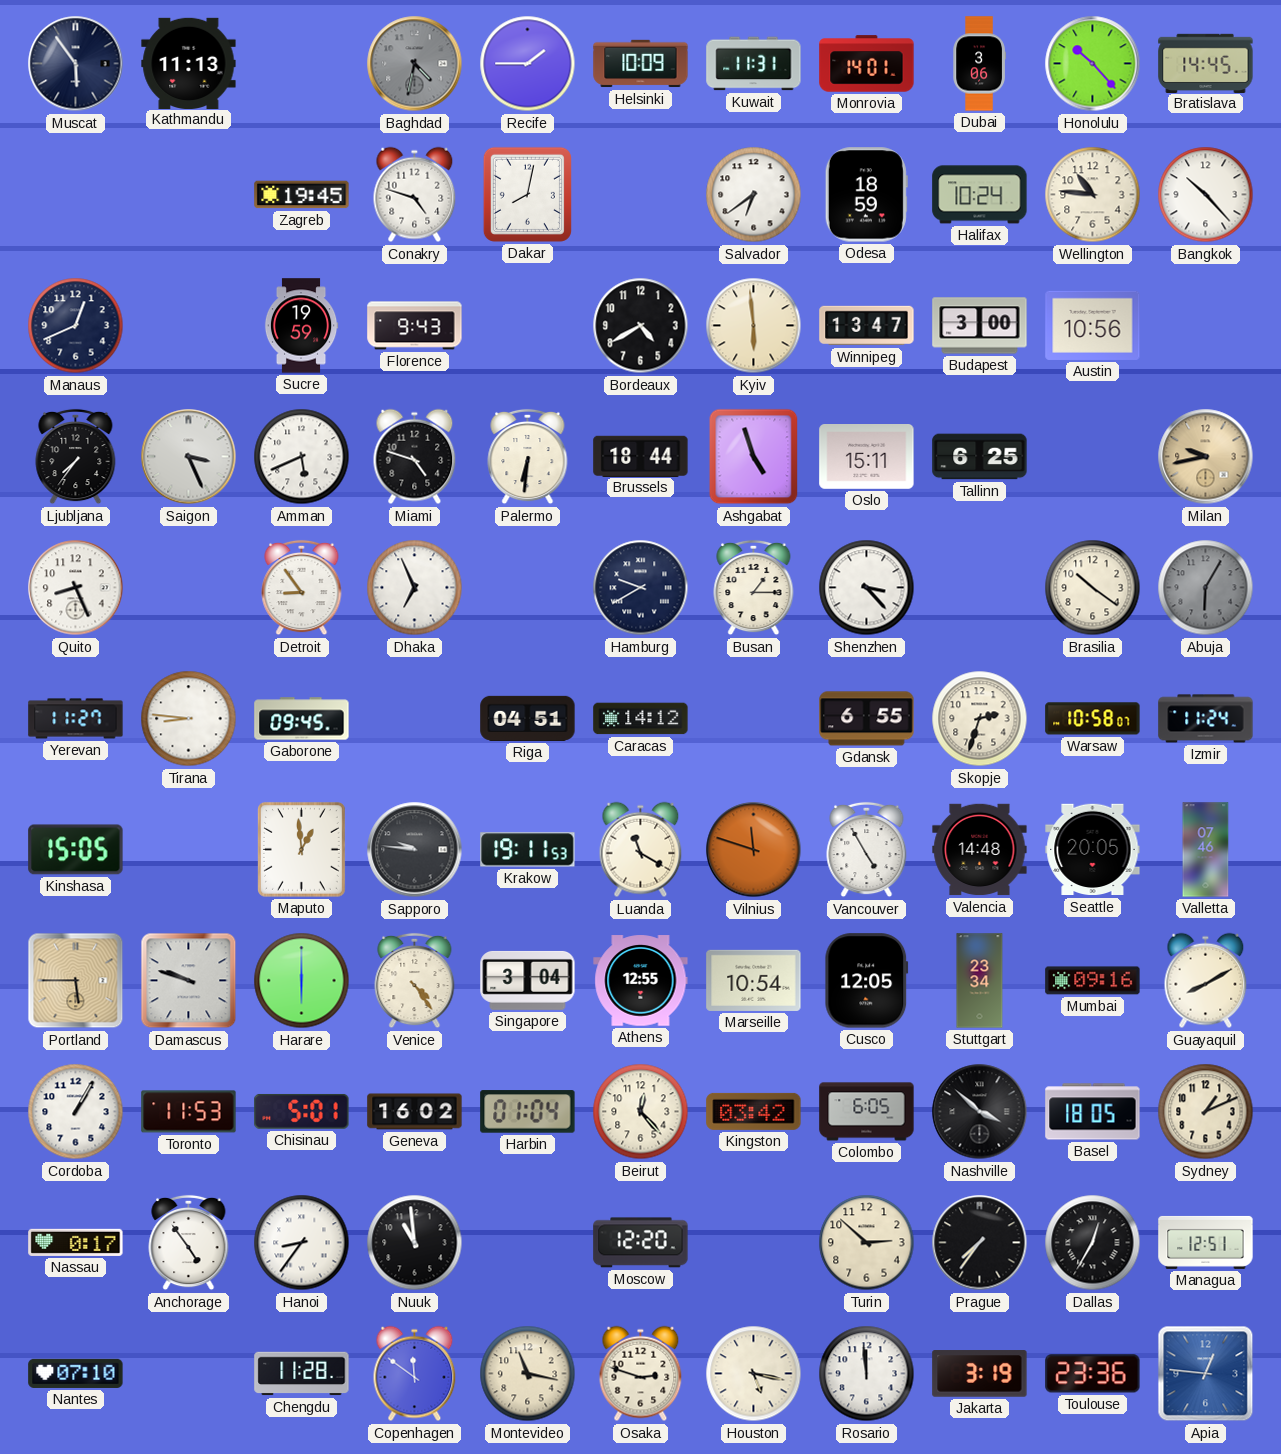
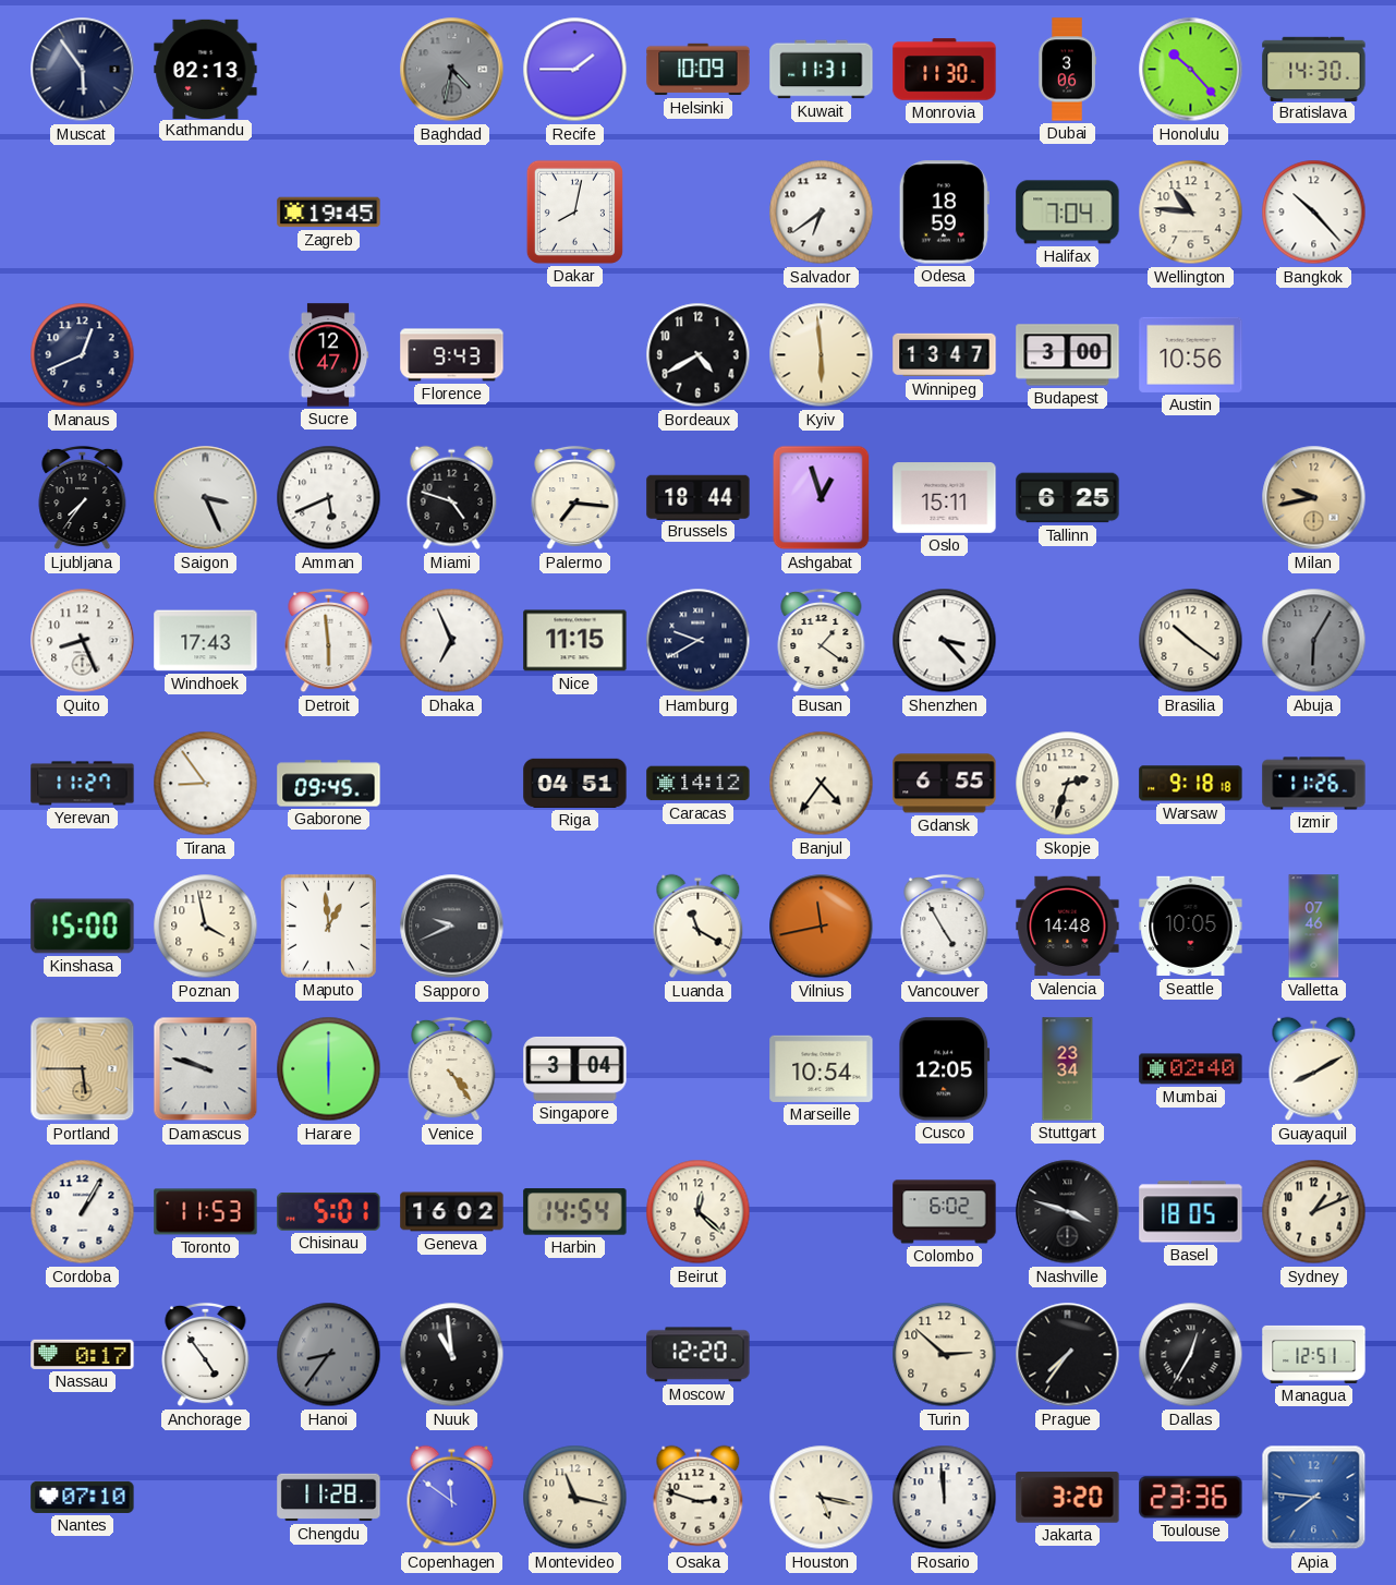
Kathmandu: 11:13 -> 02:13
Monrovia: 14:01 -> 11:30
Bratislava: 14:45 -> 14:30
Conakry: 4:48 -> none
Halifax: 10:24 -> 7:04
Sucre: 19:59 -> 12:47
Palermo: 6:31 -> 7:16
Ashgabat: 4:57 -> 12:57
Windhoek: none -> 17:43
Detroit: 8:54 -> 5:59
Nice: none -> 11:15
Busan: 1:15 -> 1:21
Tirana: 8:46 -> 8:54
Banjul: none -> 4:36
Warsaw: 10:58 -> 9:18
Izmir: 11:24 -> 11:26
Kinshasa: 15:05 -> 15:00
Poznan: none -> 3:58
Sapporo: 9:46 -> 9:41
Krakow: 19:11 -> none
Vilnius: 11:48 -> 11:43
Seattle: 20:05 -> 10:05
Athens: 12:55 -> none
Mumbai: 09:16 -> 02:40
Harbin: 01:04 -> 14:54
Beirut: 12:23 -> 12:22
Kingston: 03:42 -> none
Colombo: 6:05 -> 6:02
Nashville: 3:52 -> 3:48
Hanoi dial: white -> grey
Jakarta: 3:19 -> 3:20
Apia: 12:46 -> 7:46
